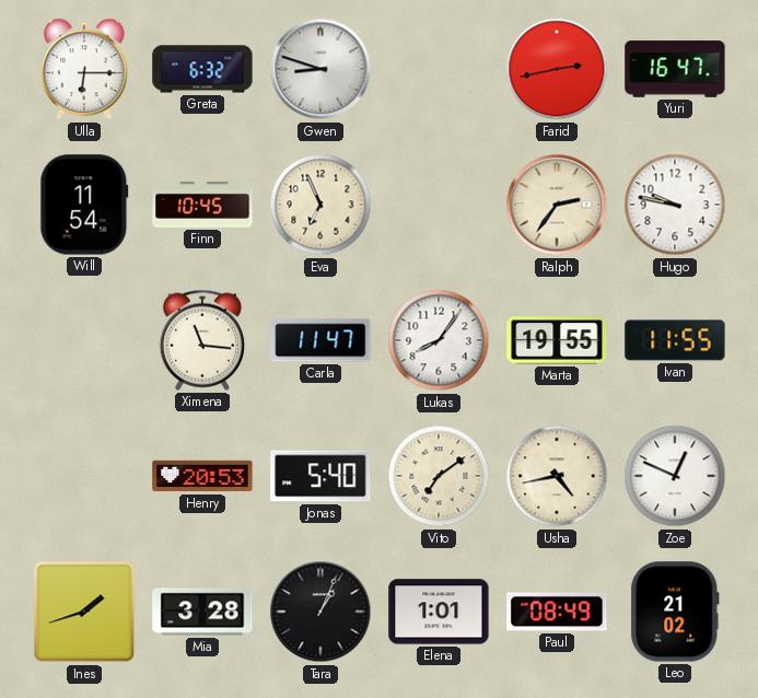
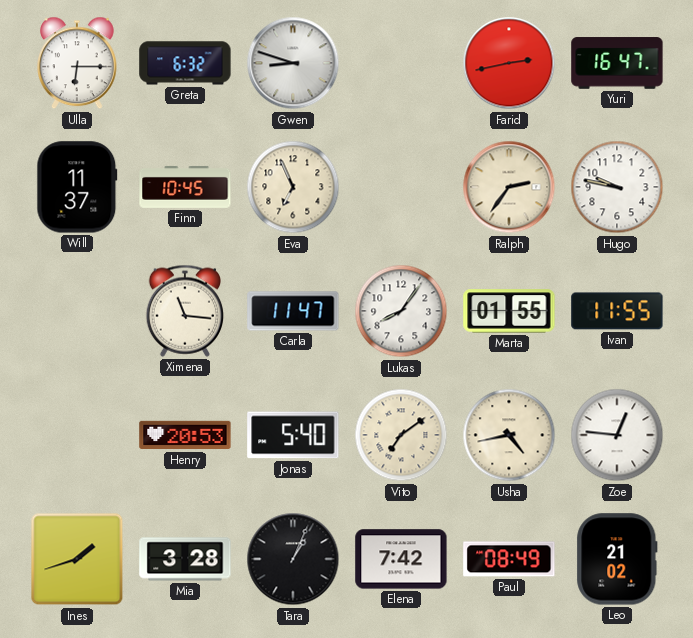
Will: 11:54 -> 11:37
Marta: 19:55 -> 01:55
Zoe: 12:49 -> 12:46
Elena: 1:01 -> 7:42
